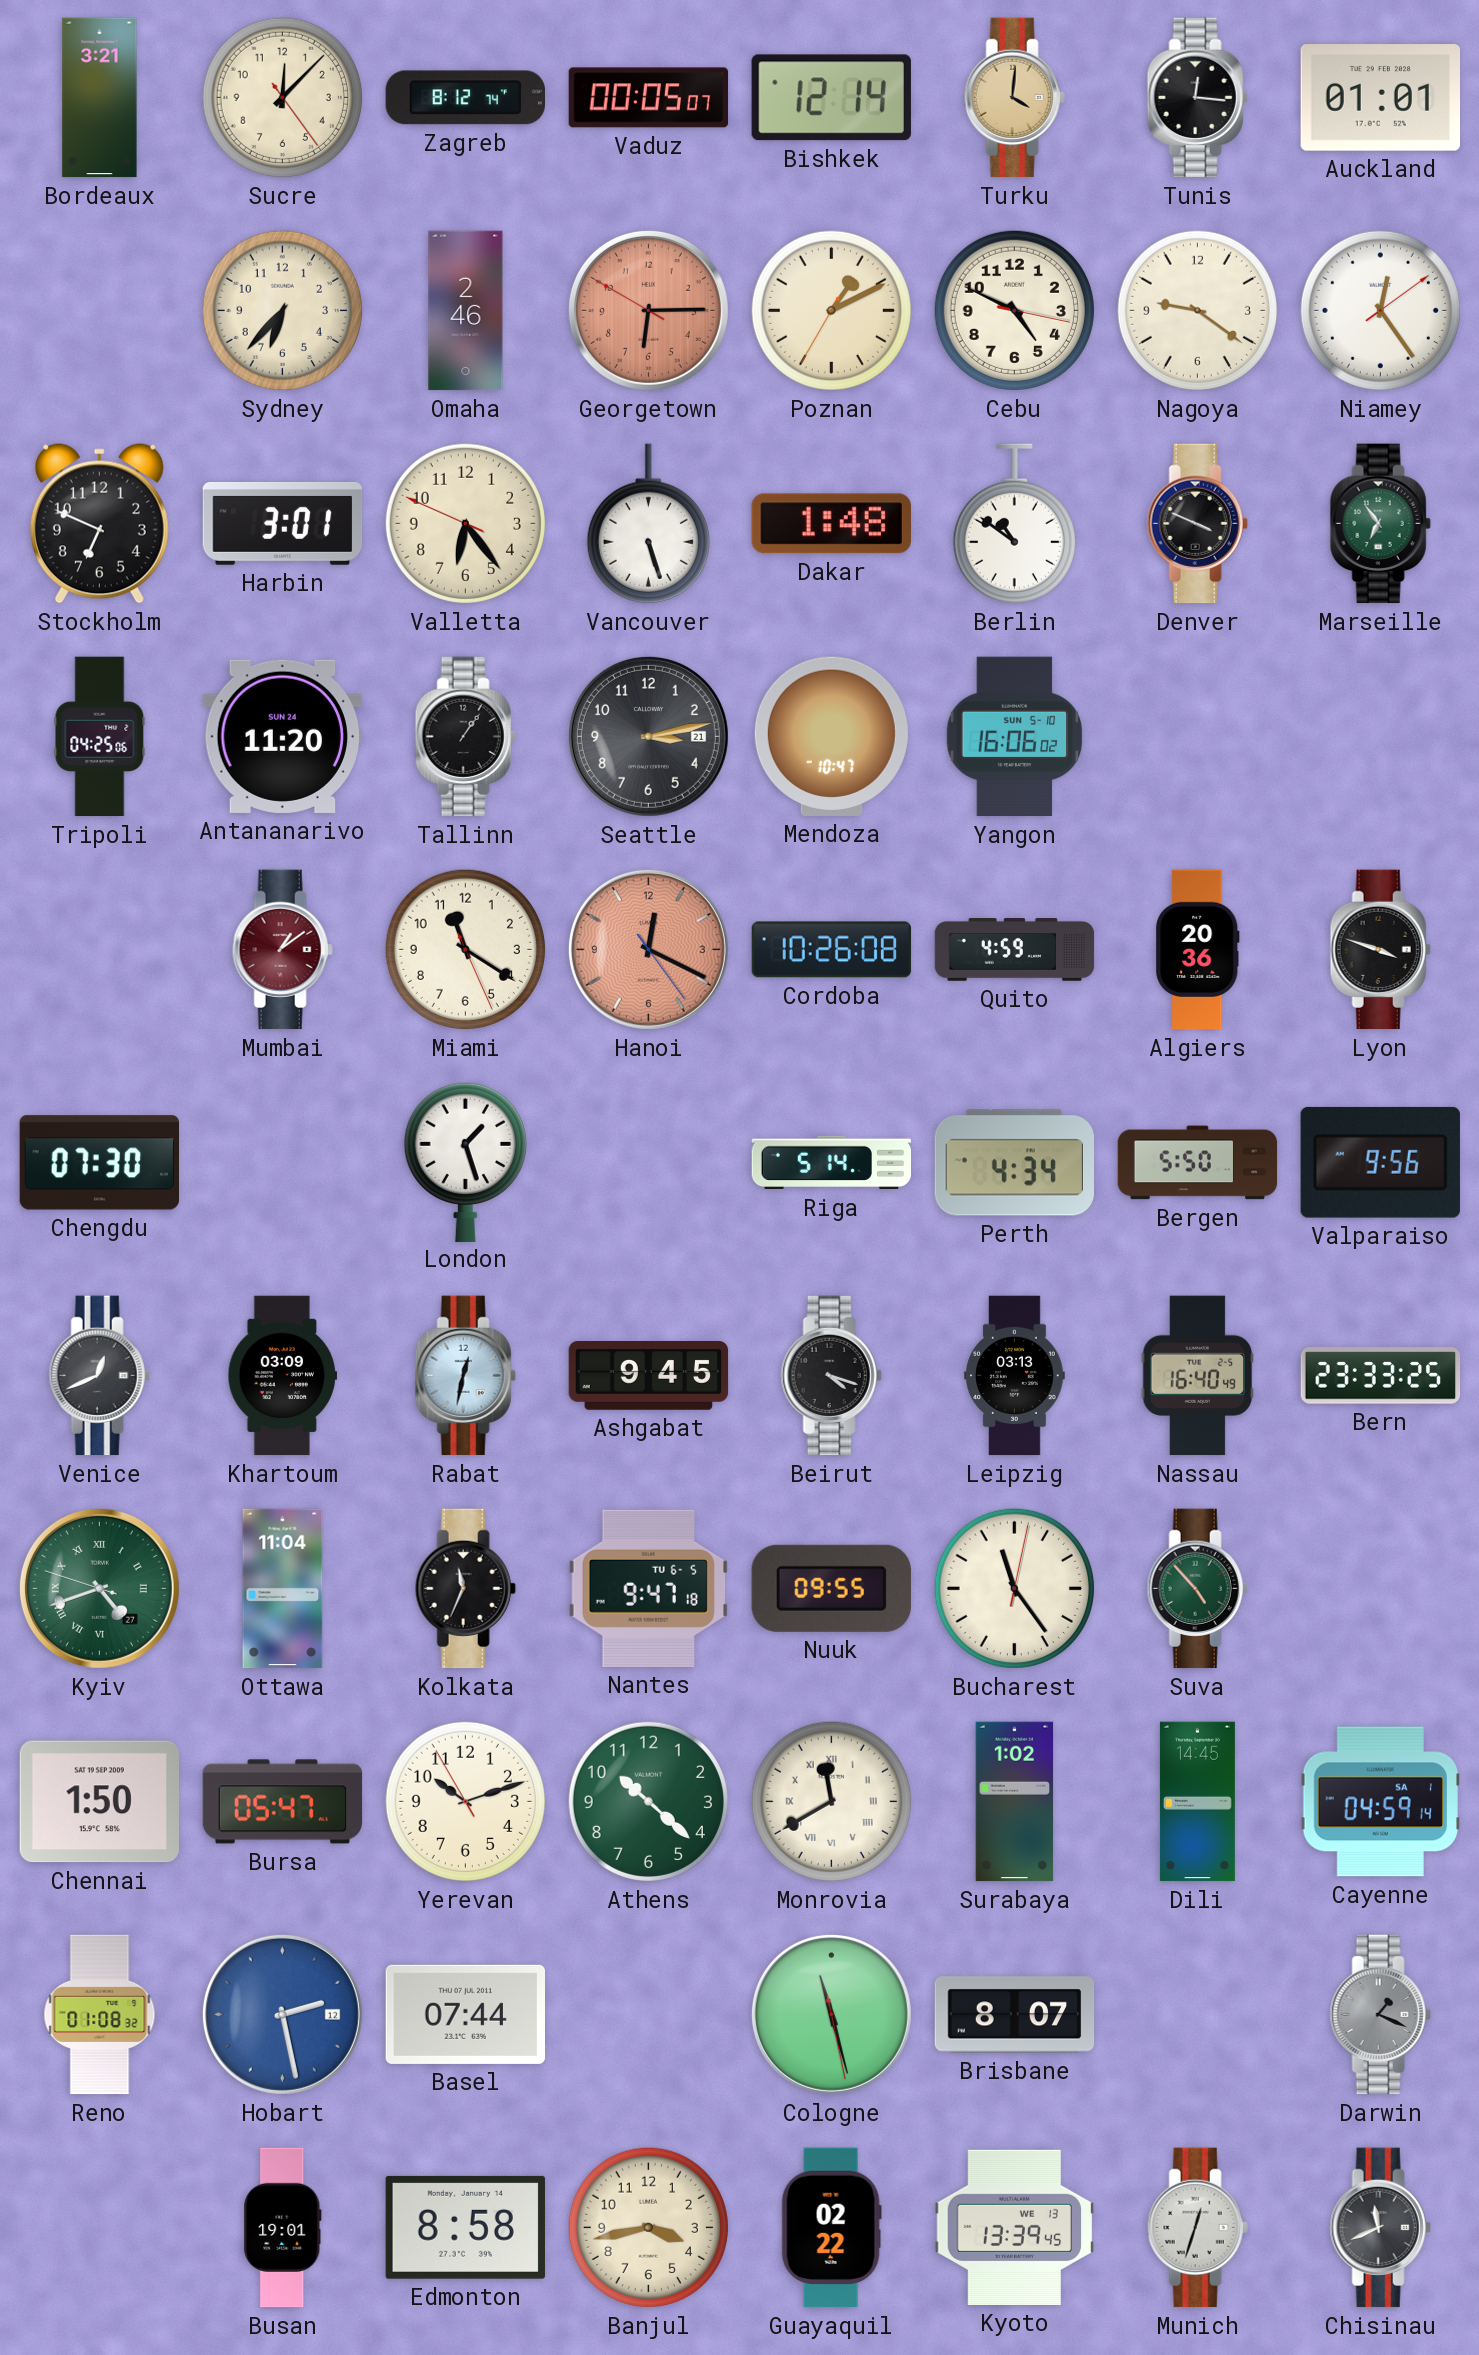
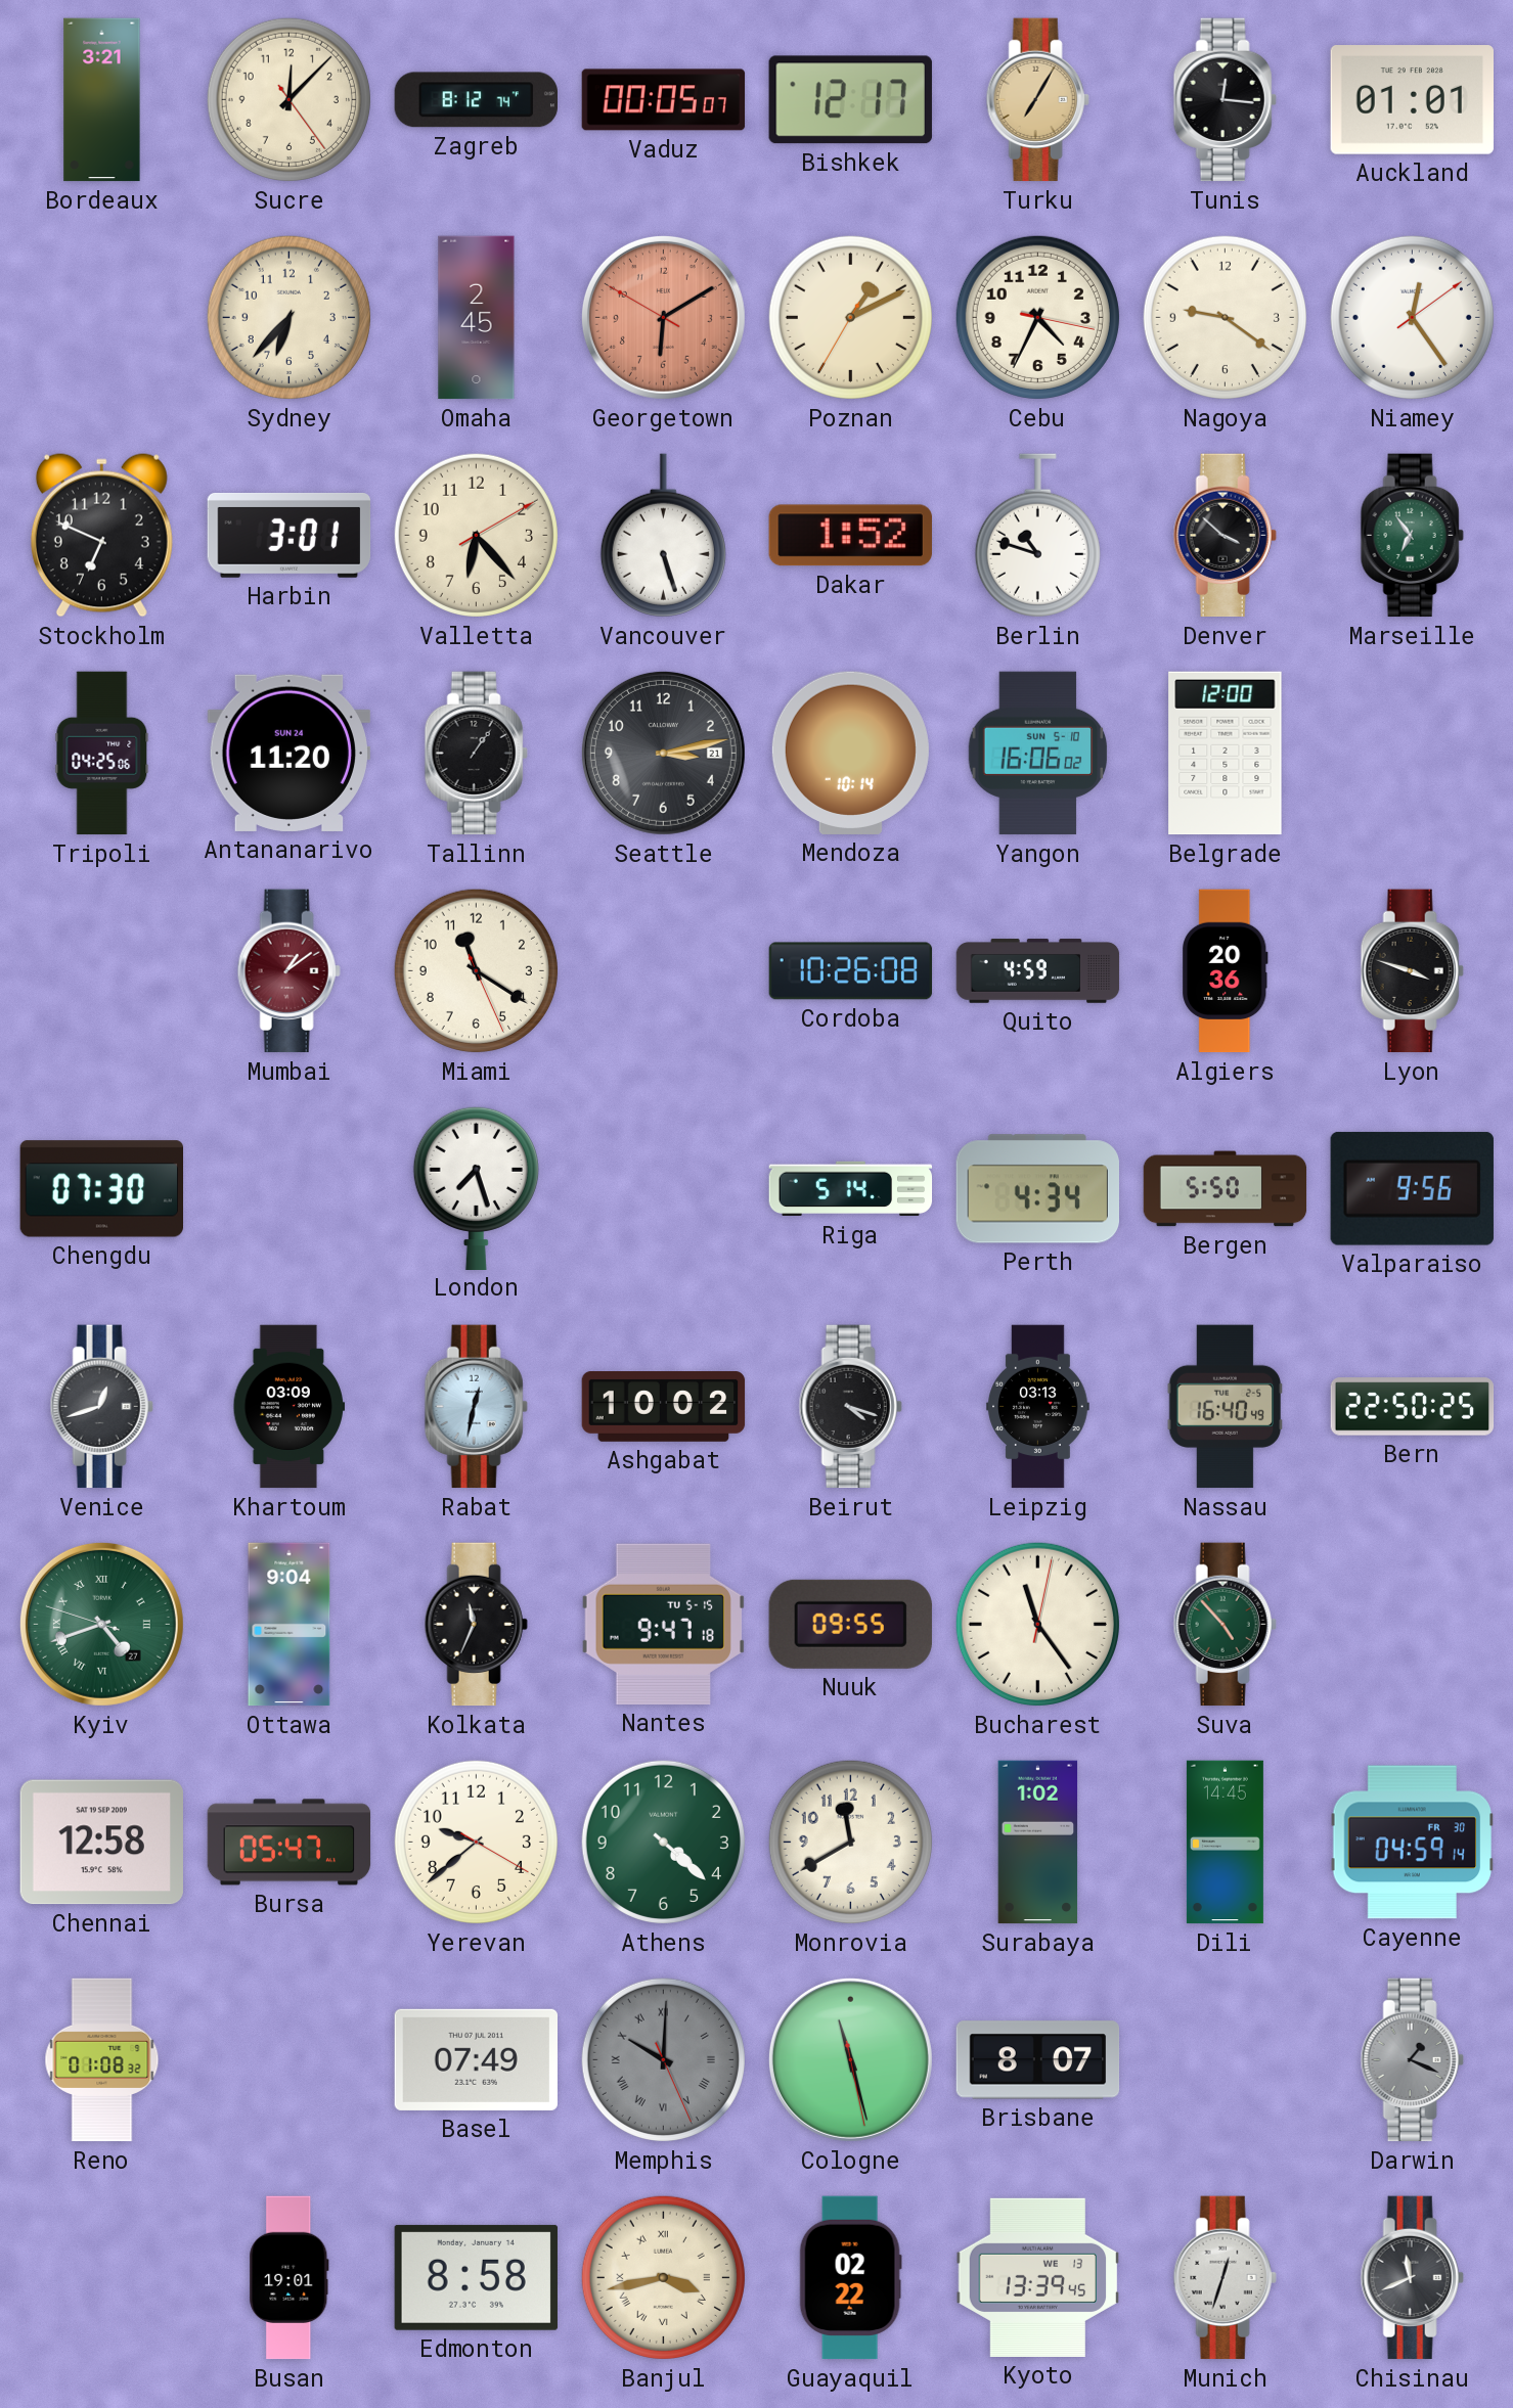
Bishkek: 12:14 -> 12:17
Turku: 4:01 -> 7:05
Omaha: 2:46 -> 2:45
Georgetown: 6:14 -> 6:09
Cebu: 4:49 -> 4:34
Valletta: 6:23:49 -> 6:23:10
Dakar: 1:48 -> 1:52
Berlin: 10:51 -> 10:48
Denver: 3:49 -> 3:52
Mendoza: 10:47 -> 10:14
Belgrade: none -> 12:00
Hanoi: 12:19 -> none
London: 1:27 -> 7:27
Venice: 12:41 -> 12:42
Ashgabat: 9:45 -> 10:02
Bern: 23:33 -> 22:50
Ottawa: 11:04 -> 9:04
Nantes date: TU 6-5 -> TU 5-15
Chennai: 1:50 -> 12:58
Yerevan: 10:11 -> 9:38
Athens: 10:22 -> 4:22
Monrovia numerals: Roman -> Arabic
Cayenne date: SA 1 -> FR 30
Hobart: 2:28 -> none
Basel: 07:44 -> 07:49
Memphis: none -> 10:00
Banjul numerals: Arabic -> Roman
